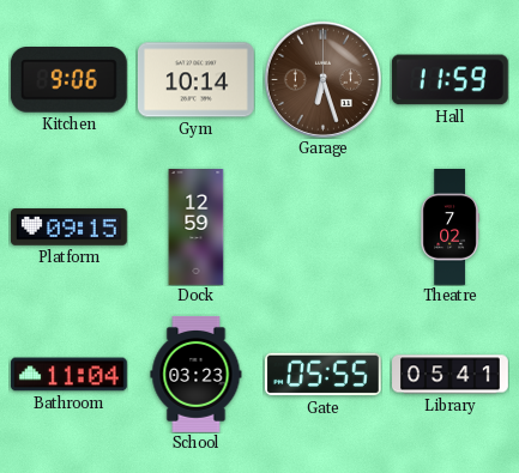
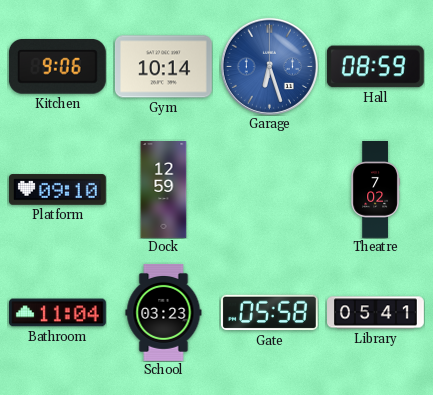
Garage dial: brown -> blue
Hall: 11:59 -> 08:59
Platform: 09:15 -> 09:10
Gate: 05:55 -> 05:58
